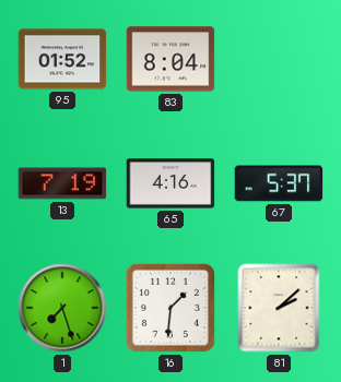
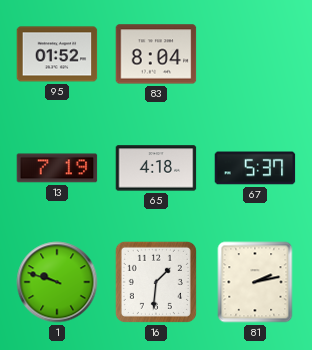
65: 4:16 -> 4:18
1: 7:27 -> 9:48
81: 2:08 -> 2:13
